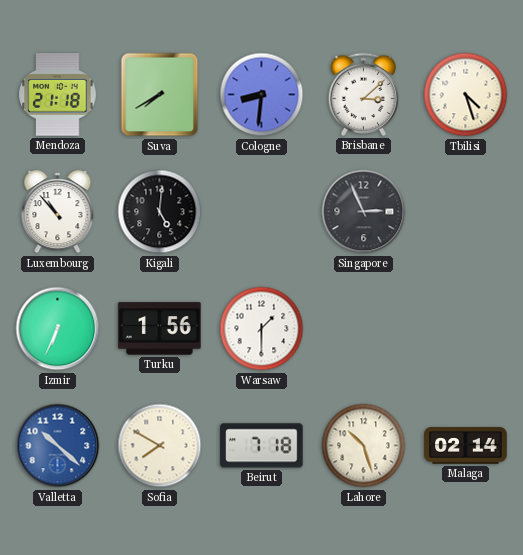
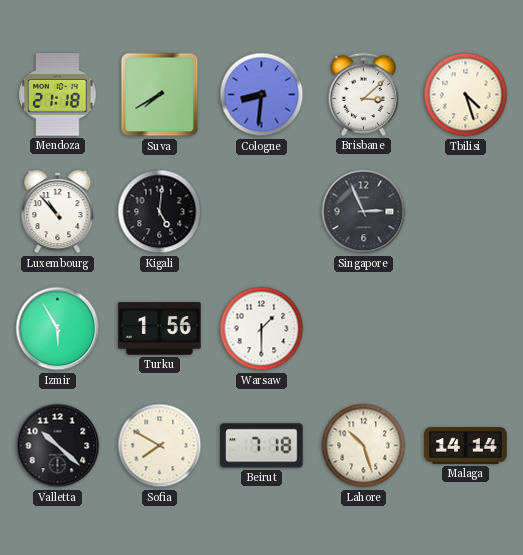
Izmir: 6:34 -> 5:55
Valletta dial: blue -> black
Malaga: 02:14 -> 14:14
